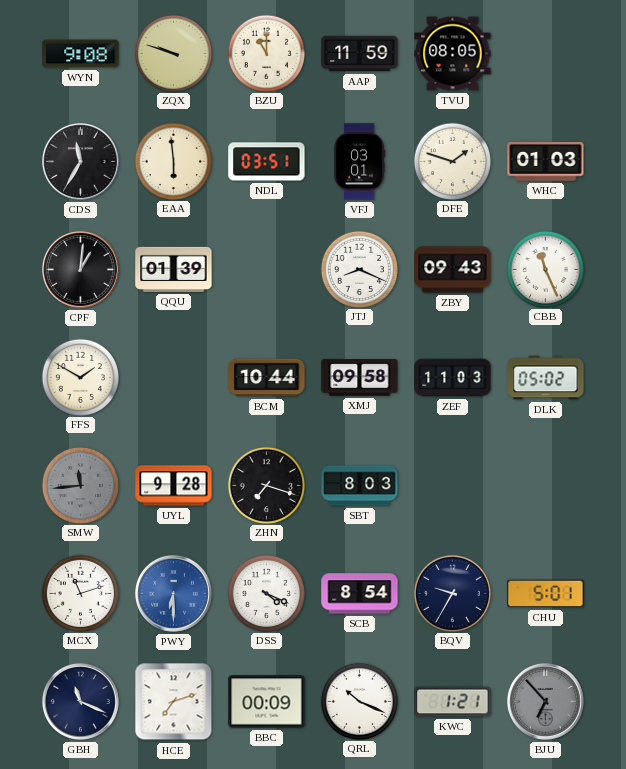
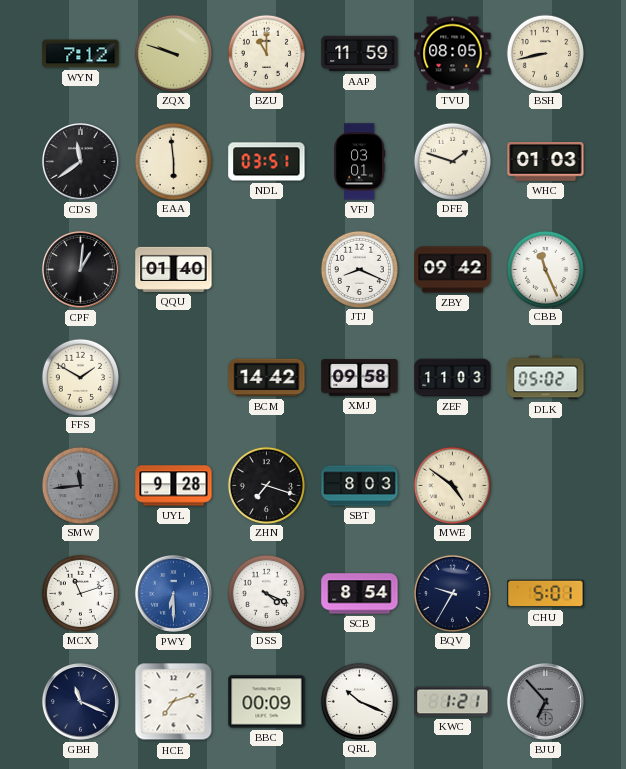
WYN: 9:08 -> 7:12
BSH: none -> 8:43
CDS: 11:35 -> 11:39
QQU: 01:39 -> 01:40
ZBY: 09:43 -> 09:42
BCM: 10:44 -> 14:42
MWE: none -> 4:51
